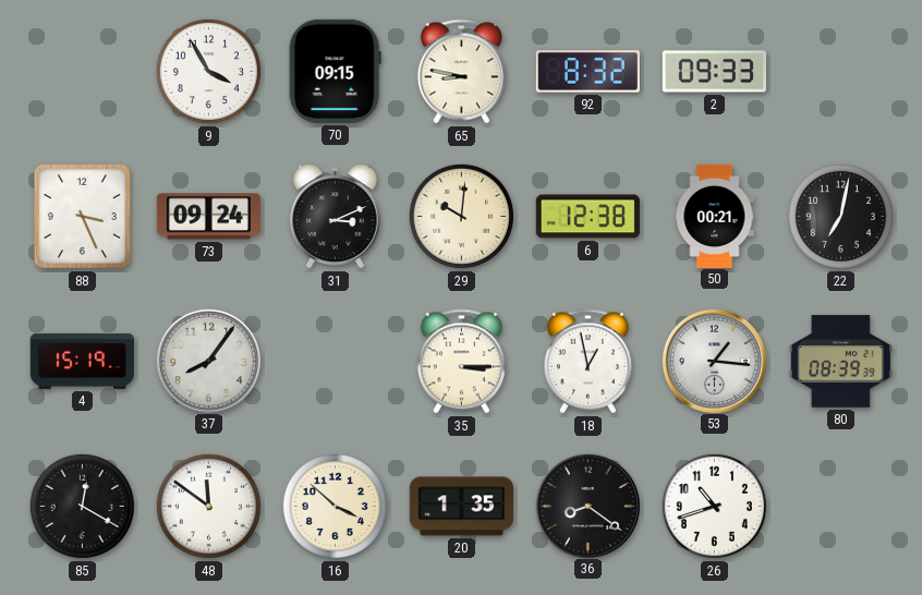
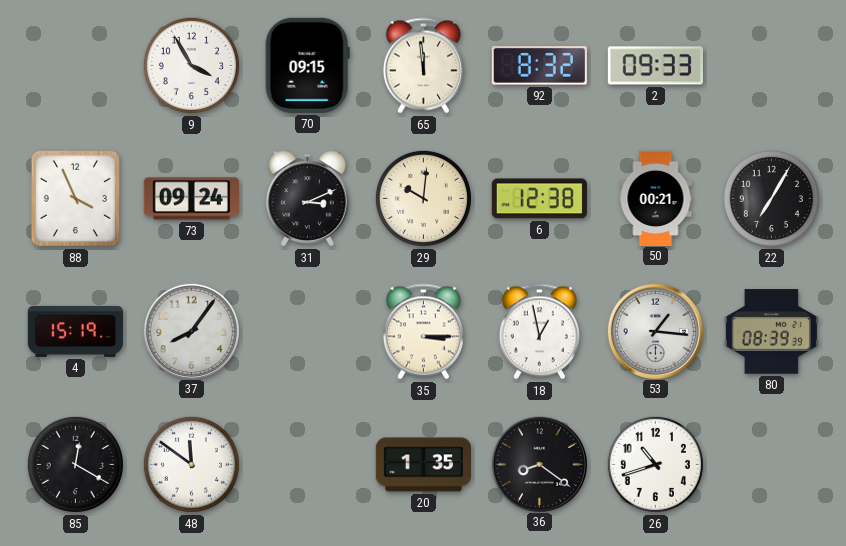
65: 8:47 -> 11:59
88: 3:26 -> 3:56
22: 7:02 -> 7:05
16: 3:52 -> none
